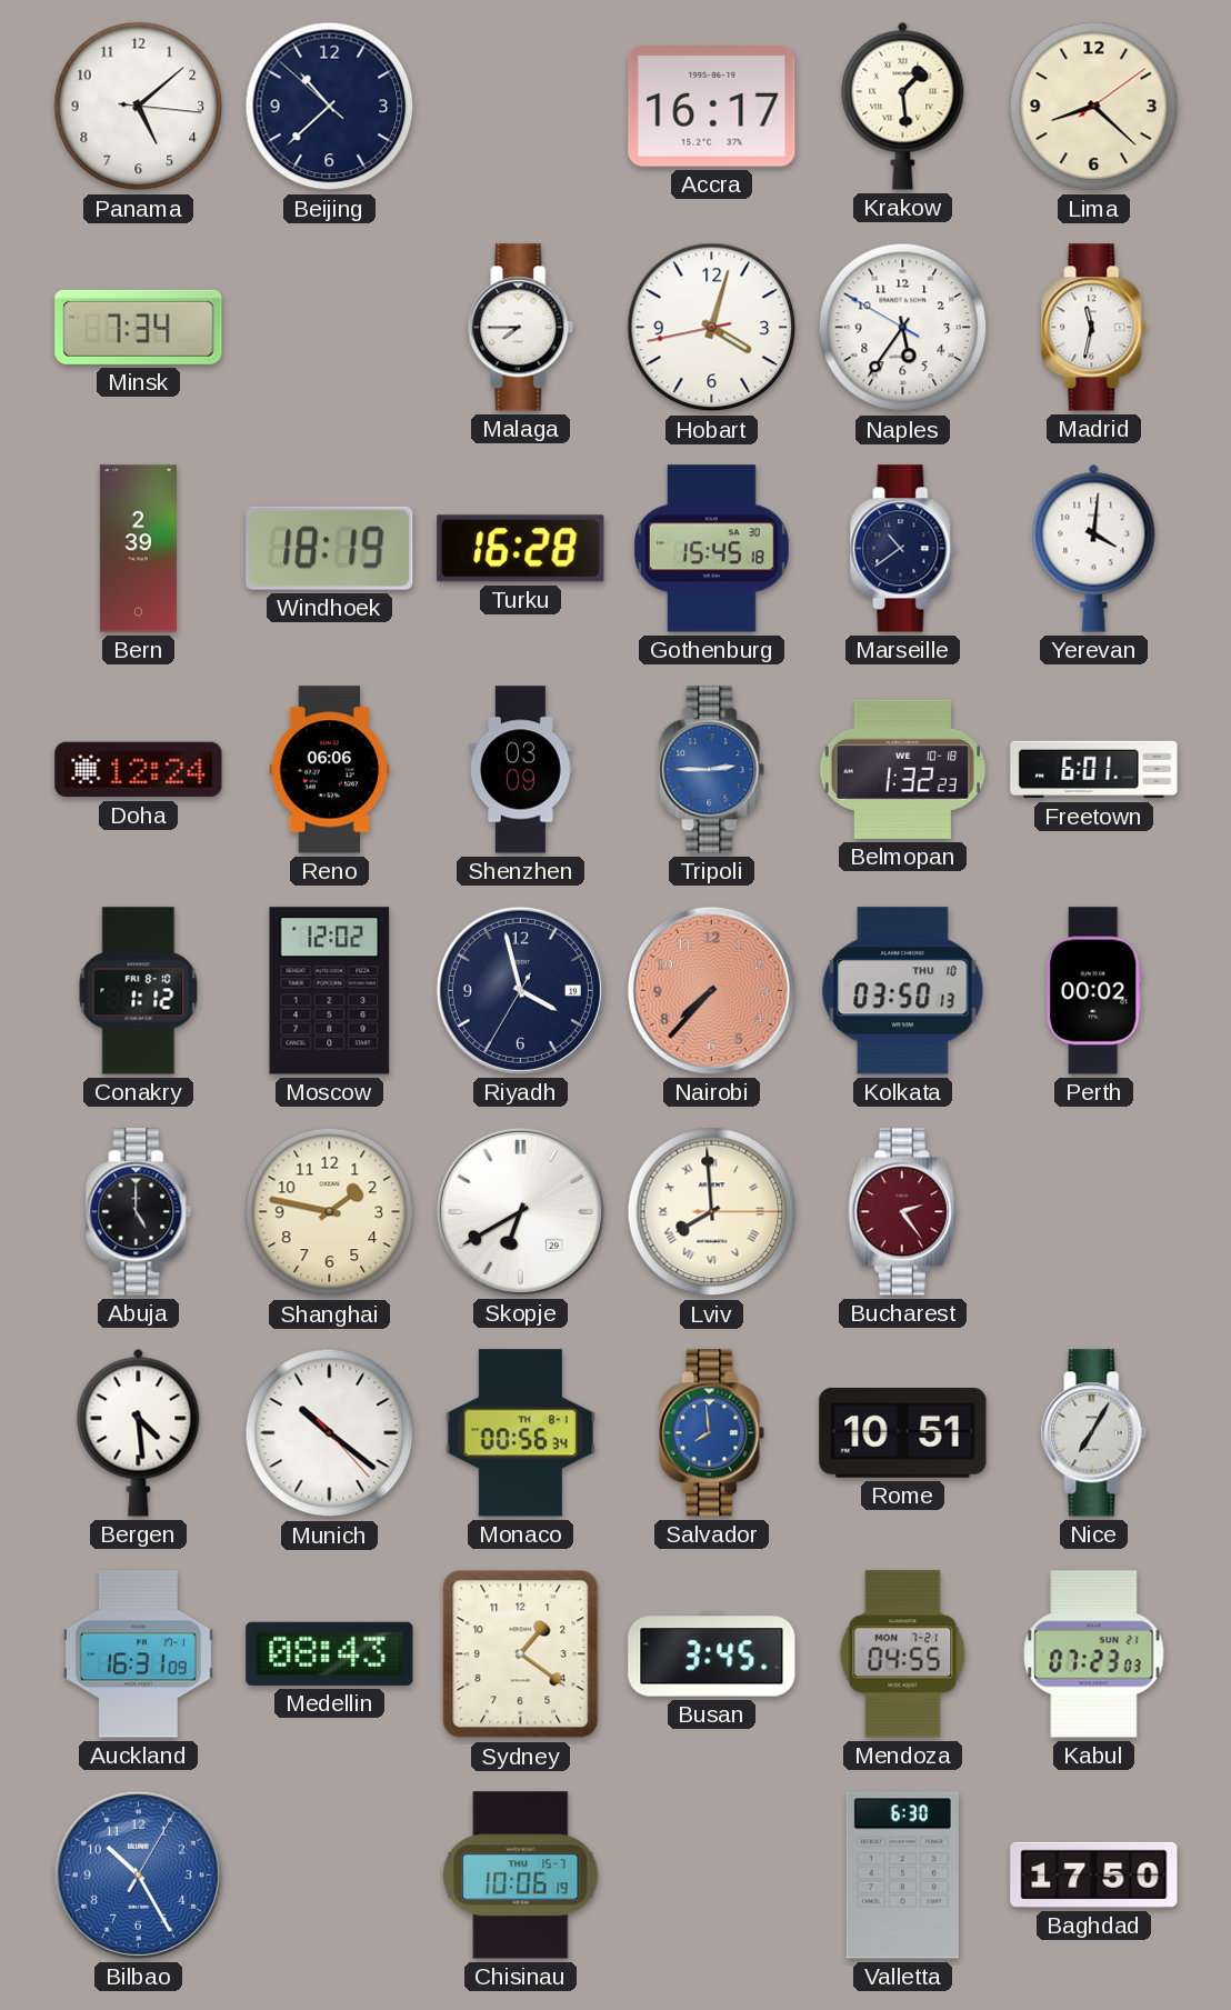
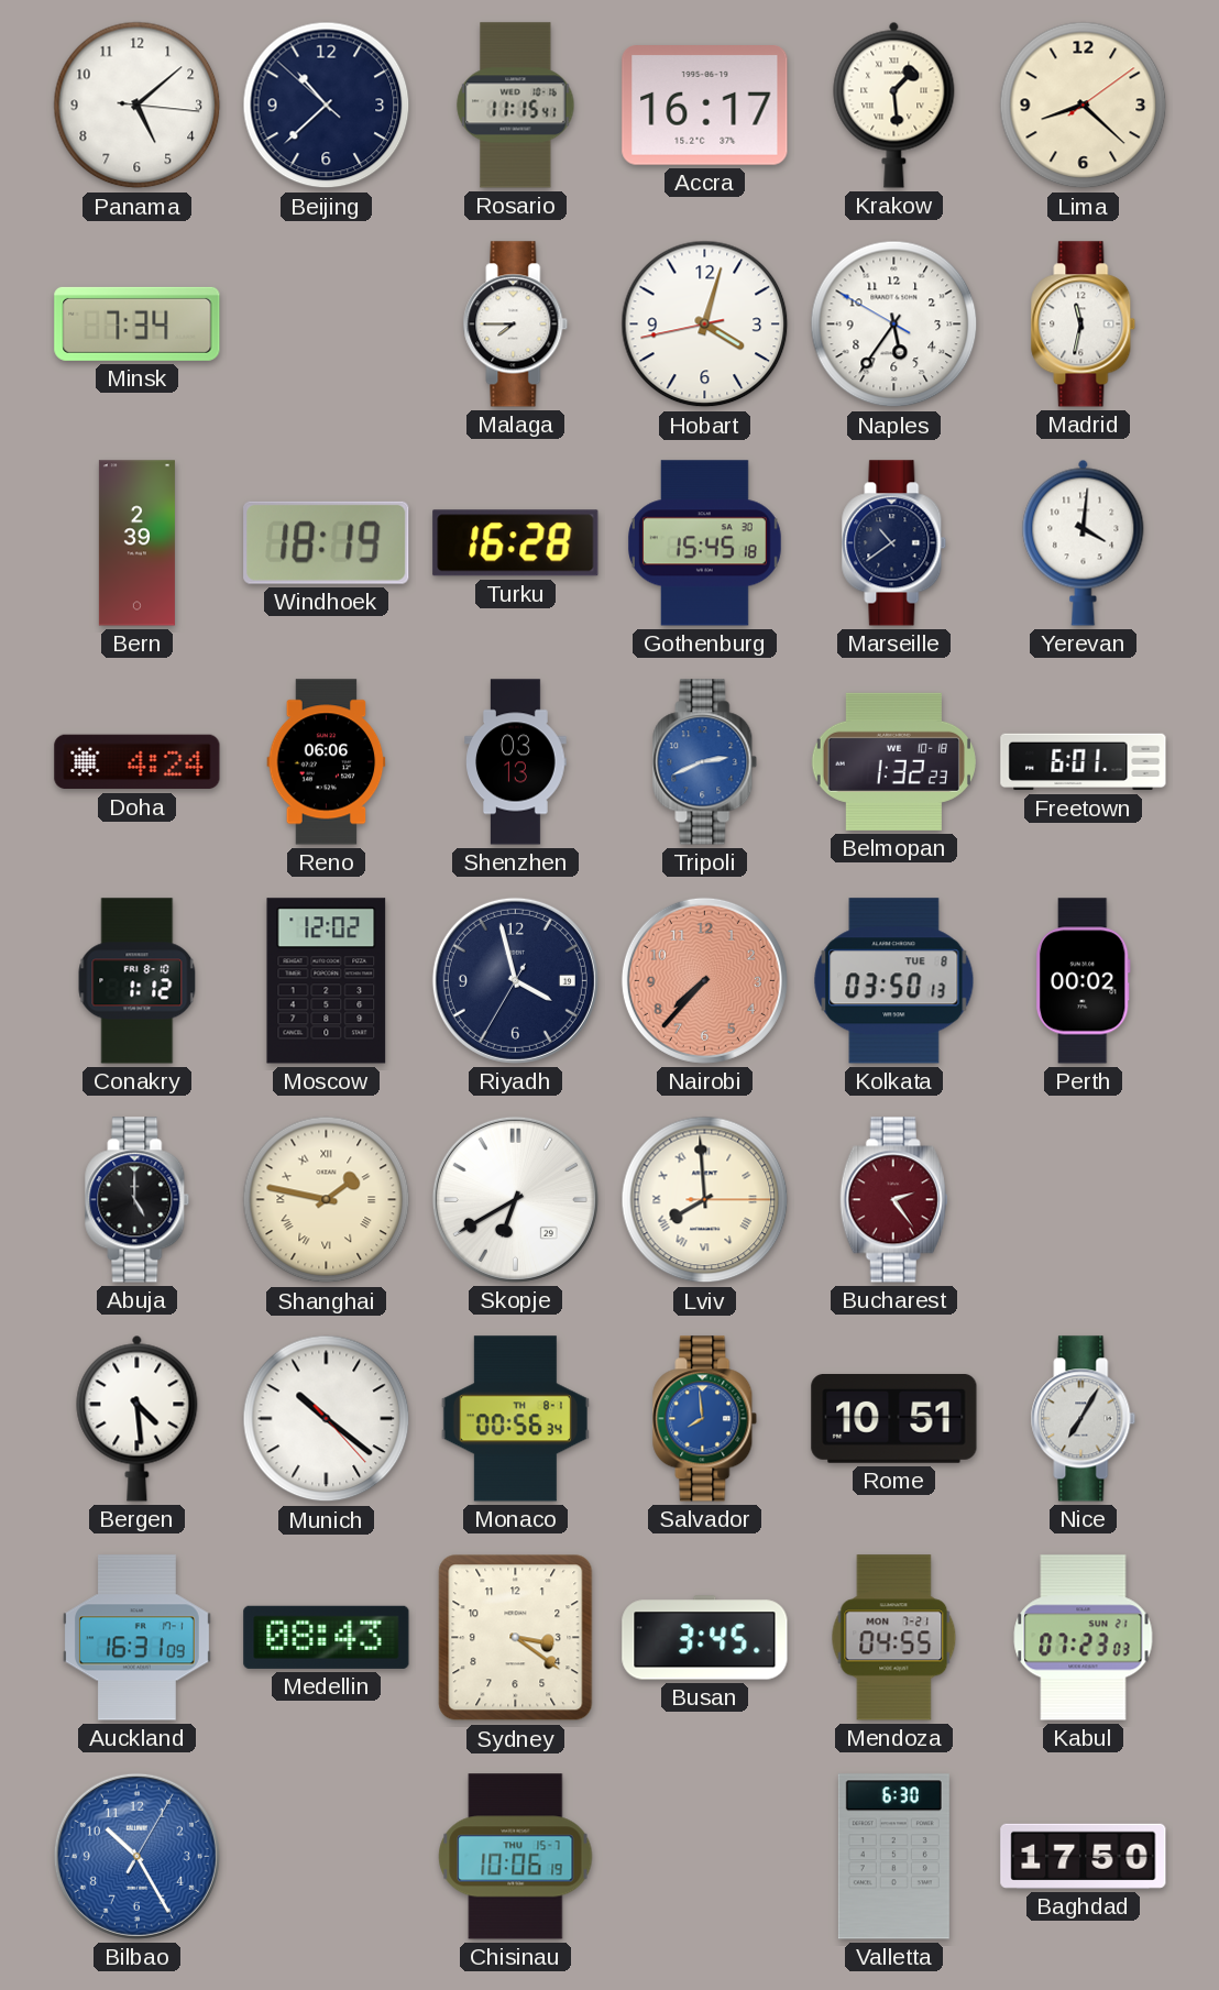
Rosario: none -> 11:15
Doha: 12:24 -> 4:24
Shenzhen: 03:09 -> 03:13
Tripoli: 2:45 -> 2:41
Kolkata date: THU 10 -> TUE 8
Shanghai numerals: Arabic -> Roman
Sydney: 1:21 -> 3:21
